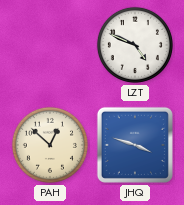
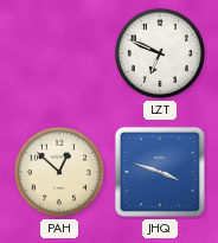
LZT: 4:49 -> 6:49
